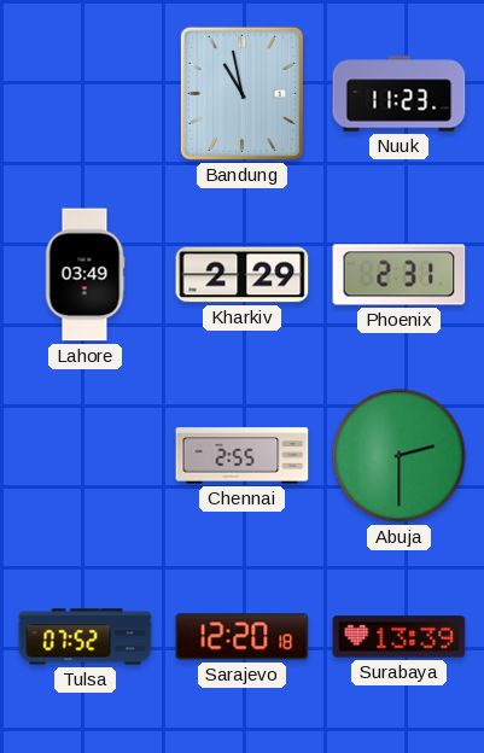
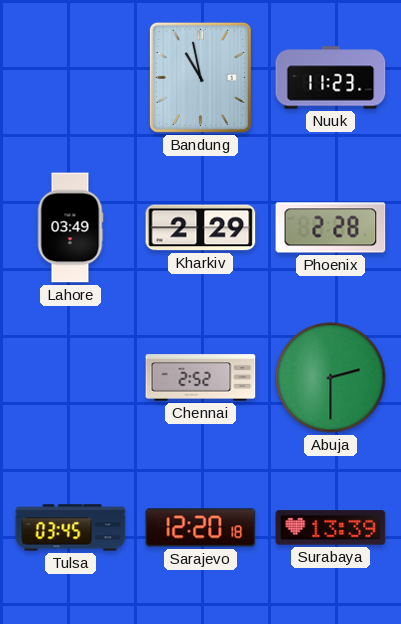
Phoenix: 2:31 -> 2:28
Chennai: 2:55 -> 2:52
Tulsa: 07:52 -> 03:45
